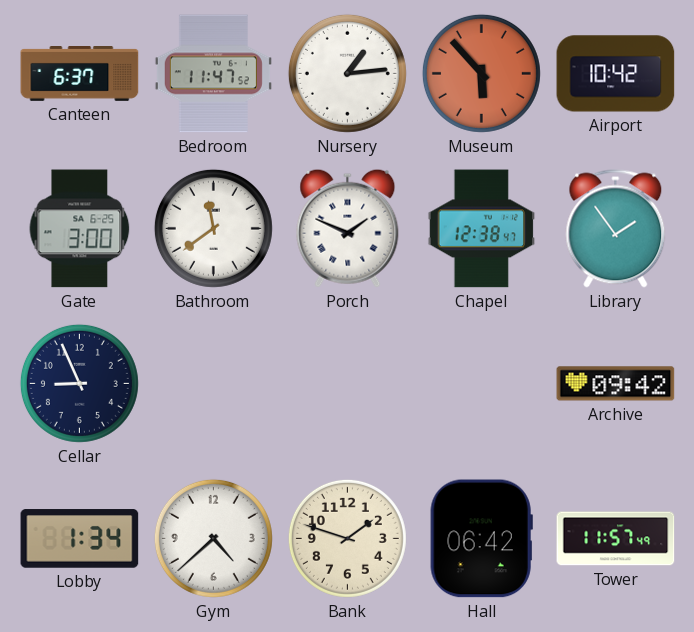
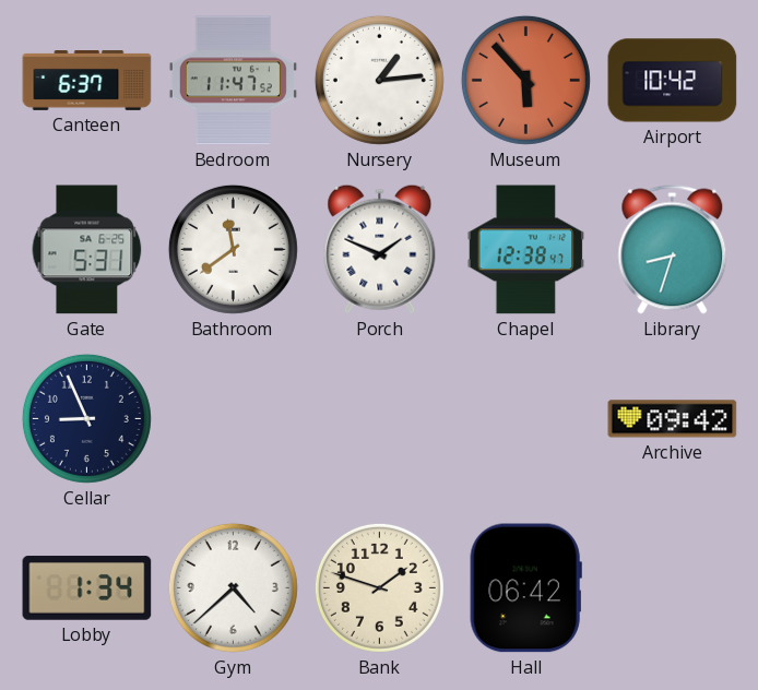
Gate: 3:00 -> 5:31
Library: 1:54 -> 8:33
Tower: 11:57 -> none
